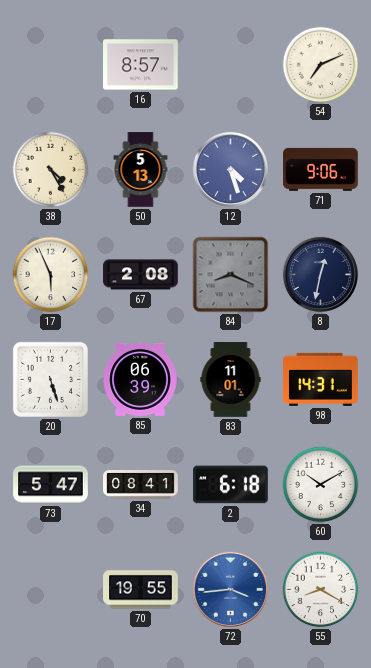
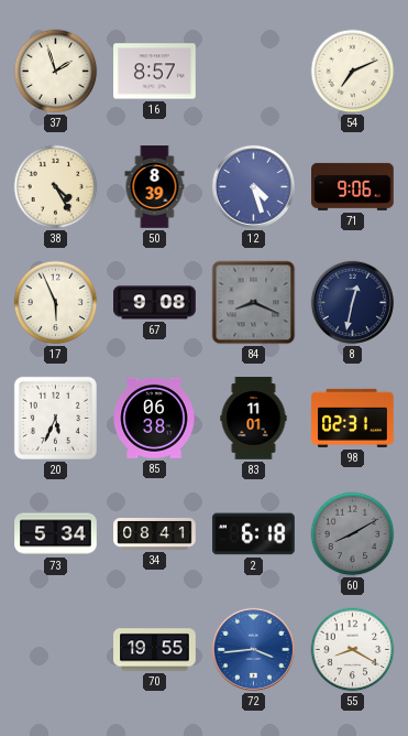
37: none -> 1:57
50: 5:13 -> 8:39
67: 2:08 -> 9:08
20: 5:27 -> 5:34
85: 06:39 -> 06:38
98: 14:31 -> 02:31
73: 5:47 -> 5:34
60: 10:10 -> 8:10
60 dial: white -> grey
